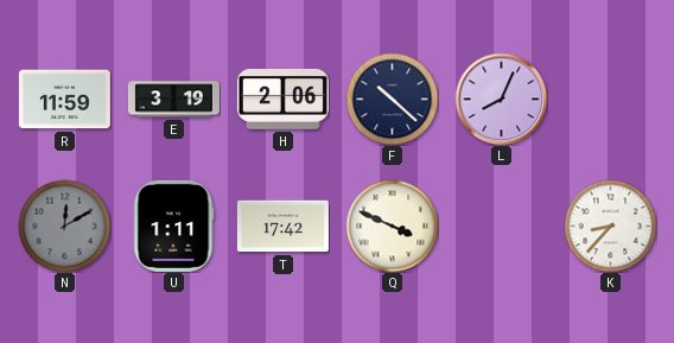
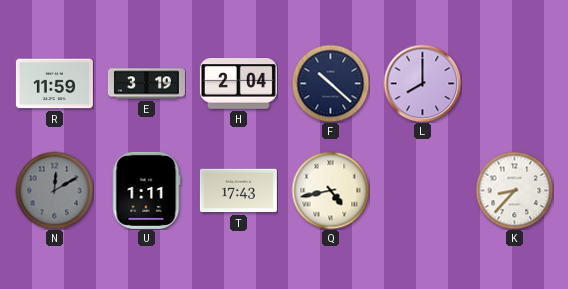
H: 2:06 -> 2:04
L: 8:04 -> 8:00
T: 17:42 -> 17:43
Q: 3:49 -> 4:43
